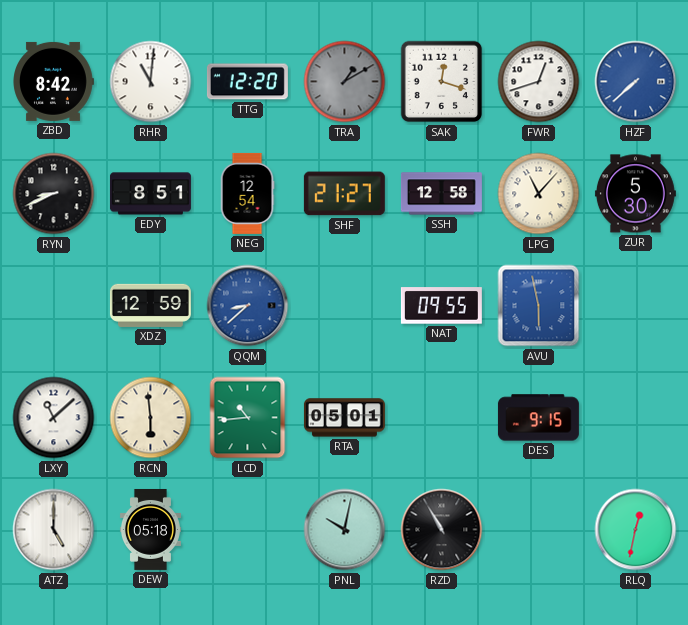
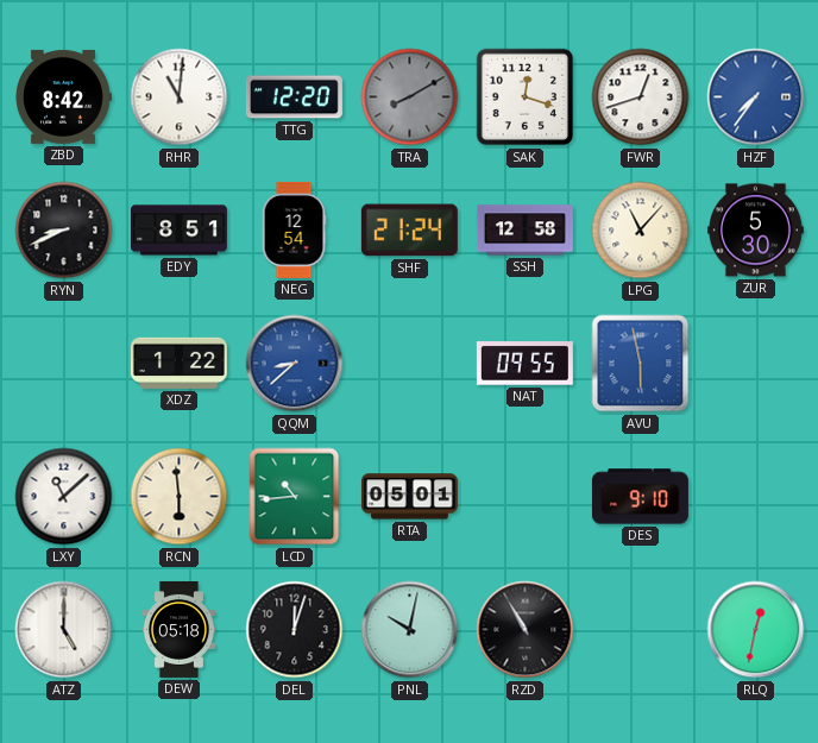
TRA: 1:10 -> 8:10
HZF: 7:38 -> 7:36
SHF: 21:27 -> 21:24
XDZ: 12:59 -> 1:22
DES: 9:15 -> 9:10
DEL: none -> 12:03
